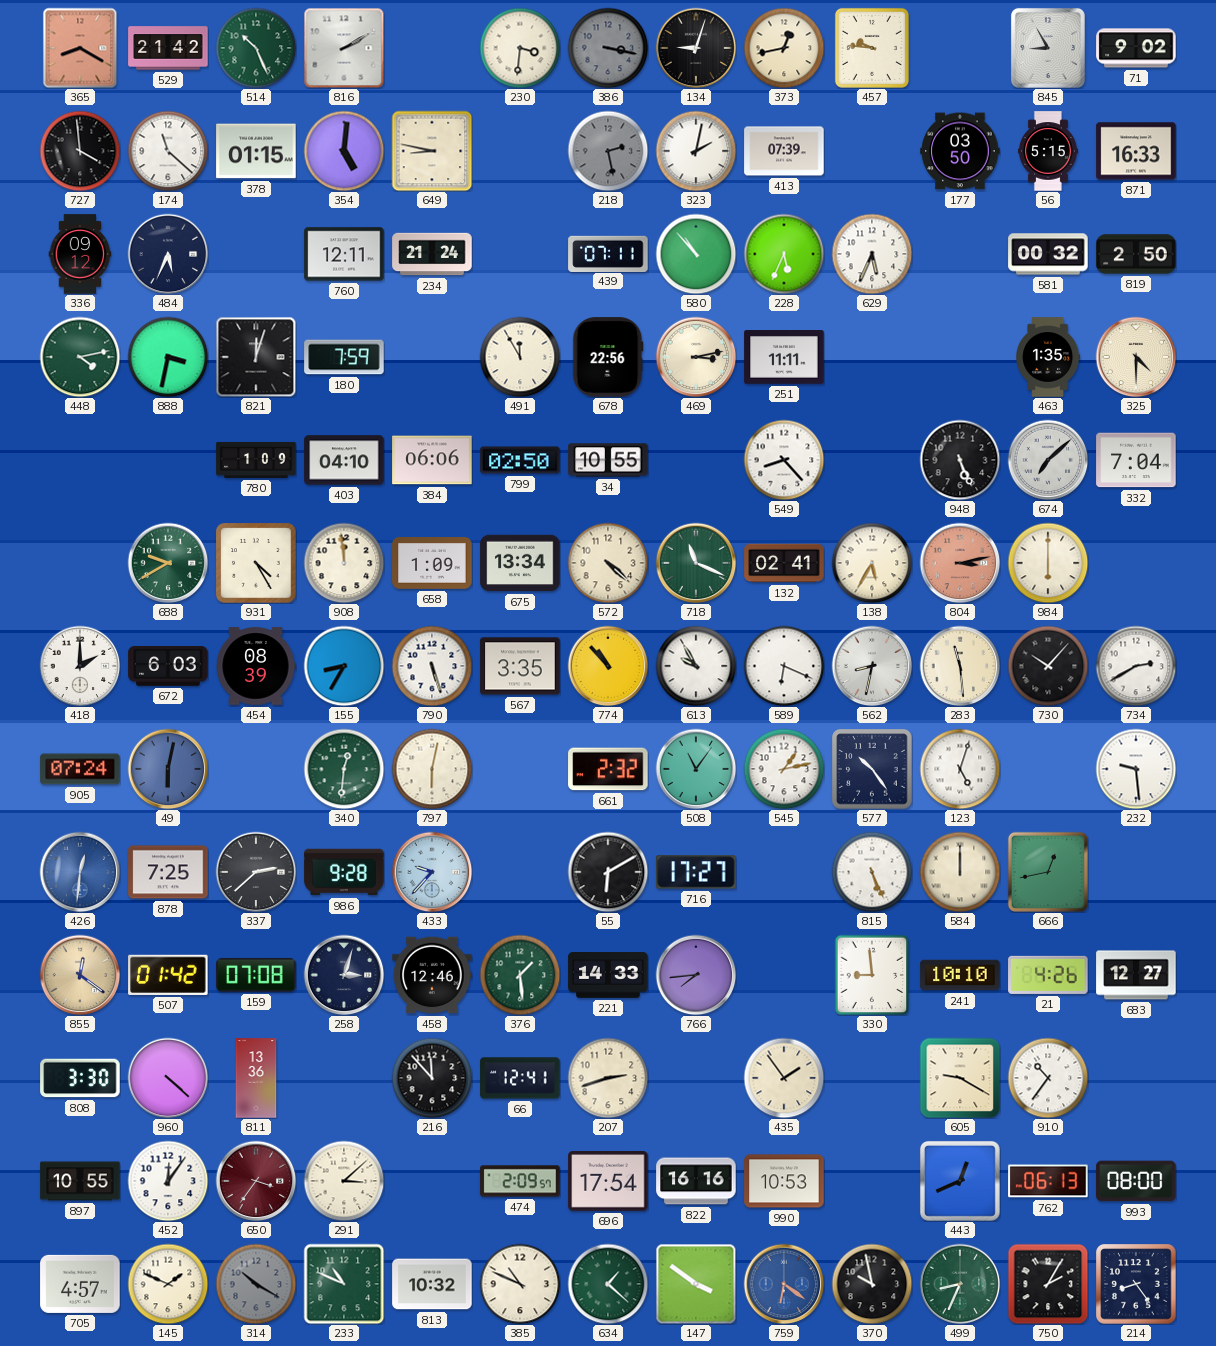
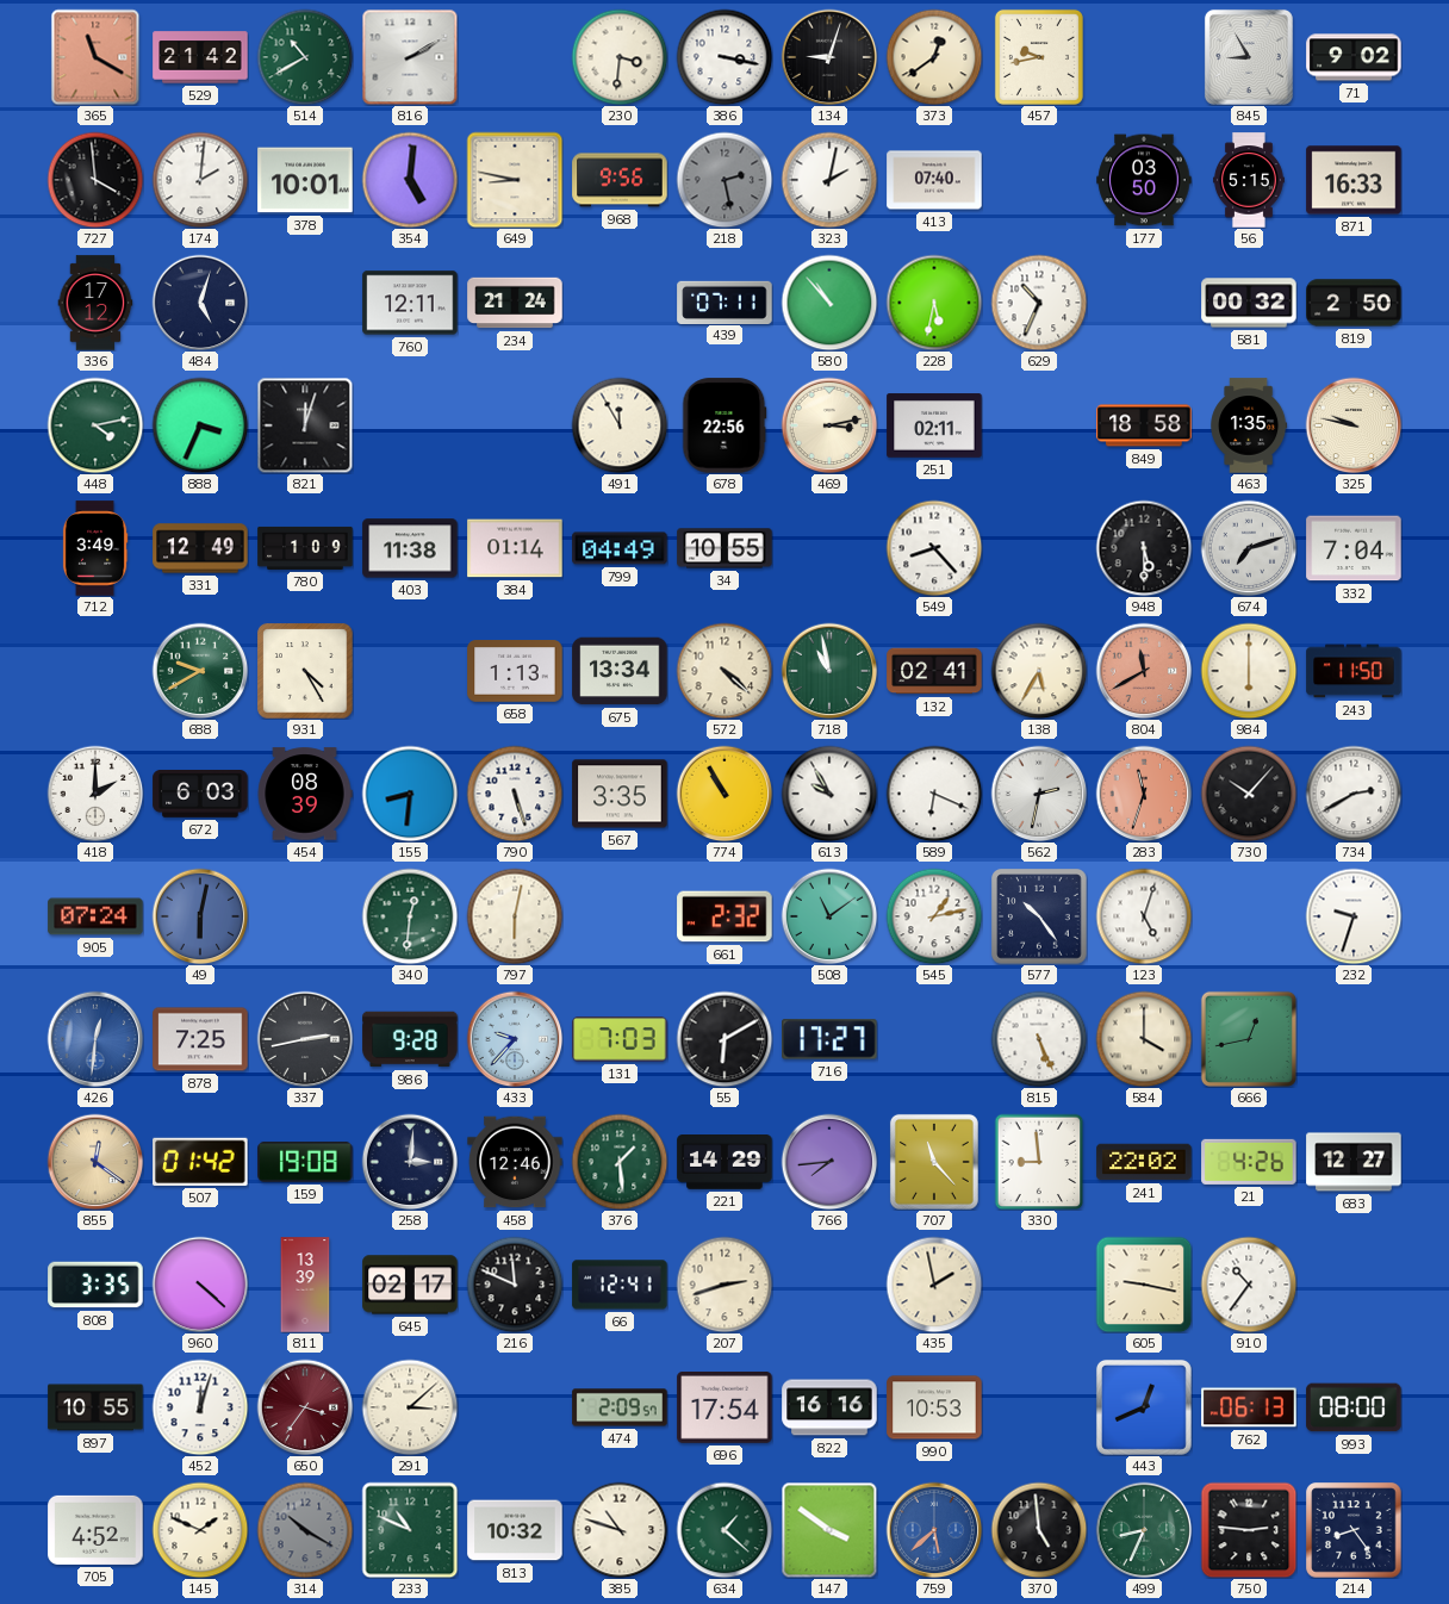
365: 8:20 -> 11:20
514: 10:26 -> 10:40
386 dial: grey -> white
373: 12:43 -> 12:39
457: 9:46 -> 9:43
174: 11:22 -> 2:01
378: 01:15 -> 10:01
968: none -> 9:56
413: 07:39 -> 07:40
336: 09:12 -> 17:12
484: 5:34 -> 5:03
228: 5:34 -> 5:32
629: 5:34 -> 10:34
888: 3:32 -> 3:34
180: 7:59 -> none
251: 11:11 -> 02:11
849: none -> 18:58
325: 4:30 -> 9:47
712: none -> 3:49
331: none -> 12:49
403: 04:10 -> 11:38
384: 06:06 -> 01:14
799: 02:50 -> 04:49
948: 5:26 -> 5:30
674: 7:08 -> 7:12
908: 11:59 -> none
658: 1:09 -> 1:13
718: 11:19 -> 10:58
804: 3:13 -> 11:40
243: none -> 11:50
155: 8:35 -> 8:31
774: 10:53 -> 10:55
562: 8:32 -> 2:32
283: 11:29 -> 11:33
283 dial: cream -> salmon
508: 11:06 -> 11:09
232: 9:29 -> 9:33
337: 2:38 -> 2:43
131: none -> 7:03
584: 12:00 -> 4:00
159: 07:08 -> 19:08
258: 3:03 -> 3:01
221: 14:33 -> 14:29
707: none -> 11:23
241: 10:10 -> 22:02
808: 3:30 -> 3:35
811: 13:36 -> 13:39
645: none -> 02:17
216: 11:53 -> 11:49
435: 1:54 -> 1:58
605: 9:20 -> 9:17
452: 12:06 -> 12:03
705: 4:57 -> 4:52
385: 10:49 -> 10:48
759: 6:21 -> 5:38
370: 9:58 -> 4:59
750: 2:05 -> 2:46
